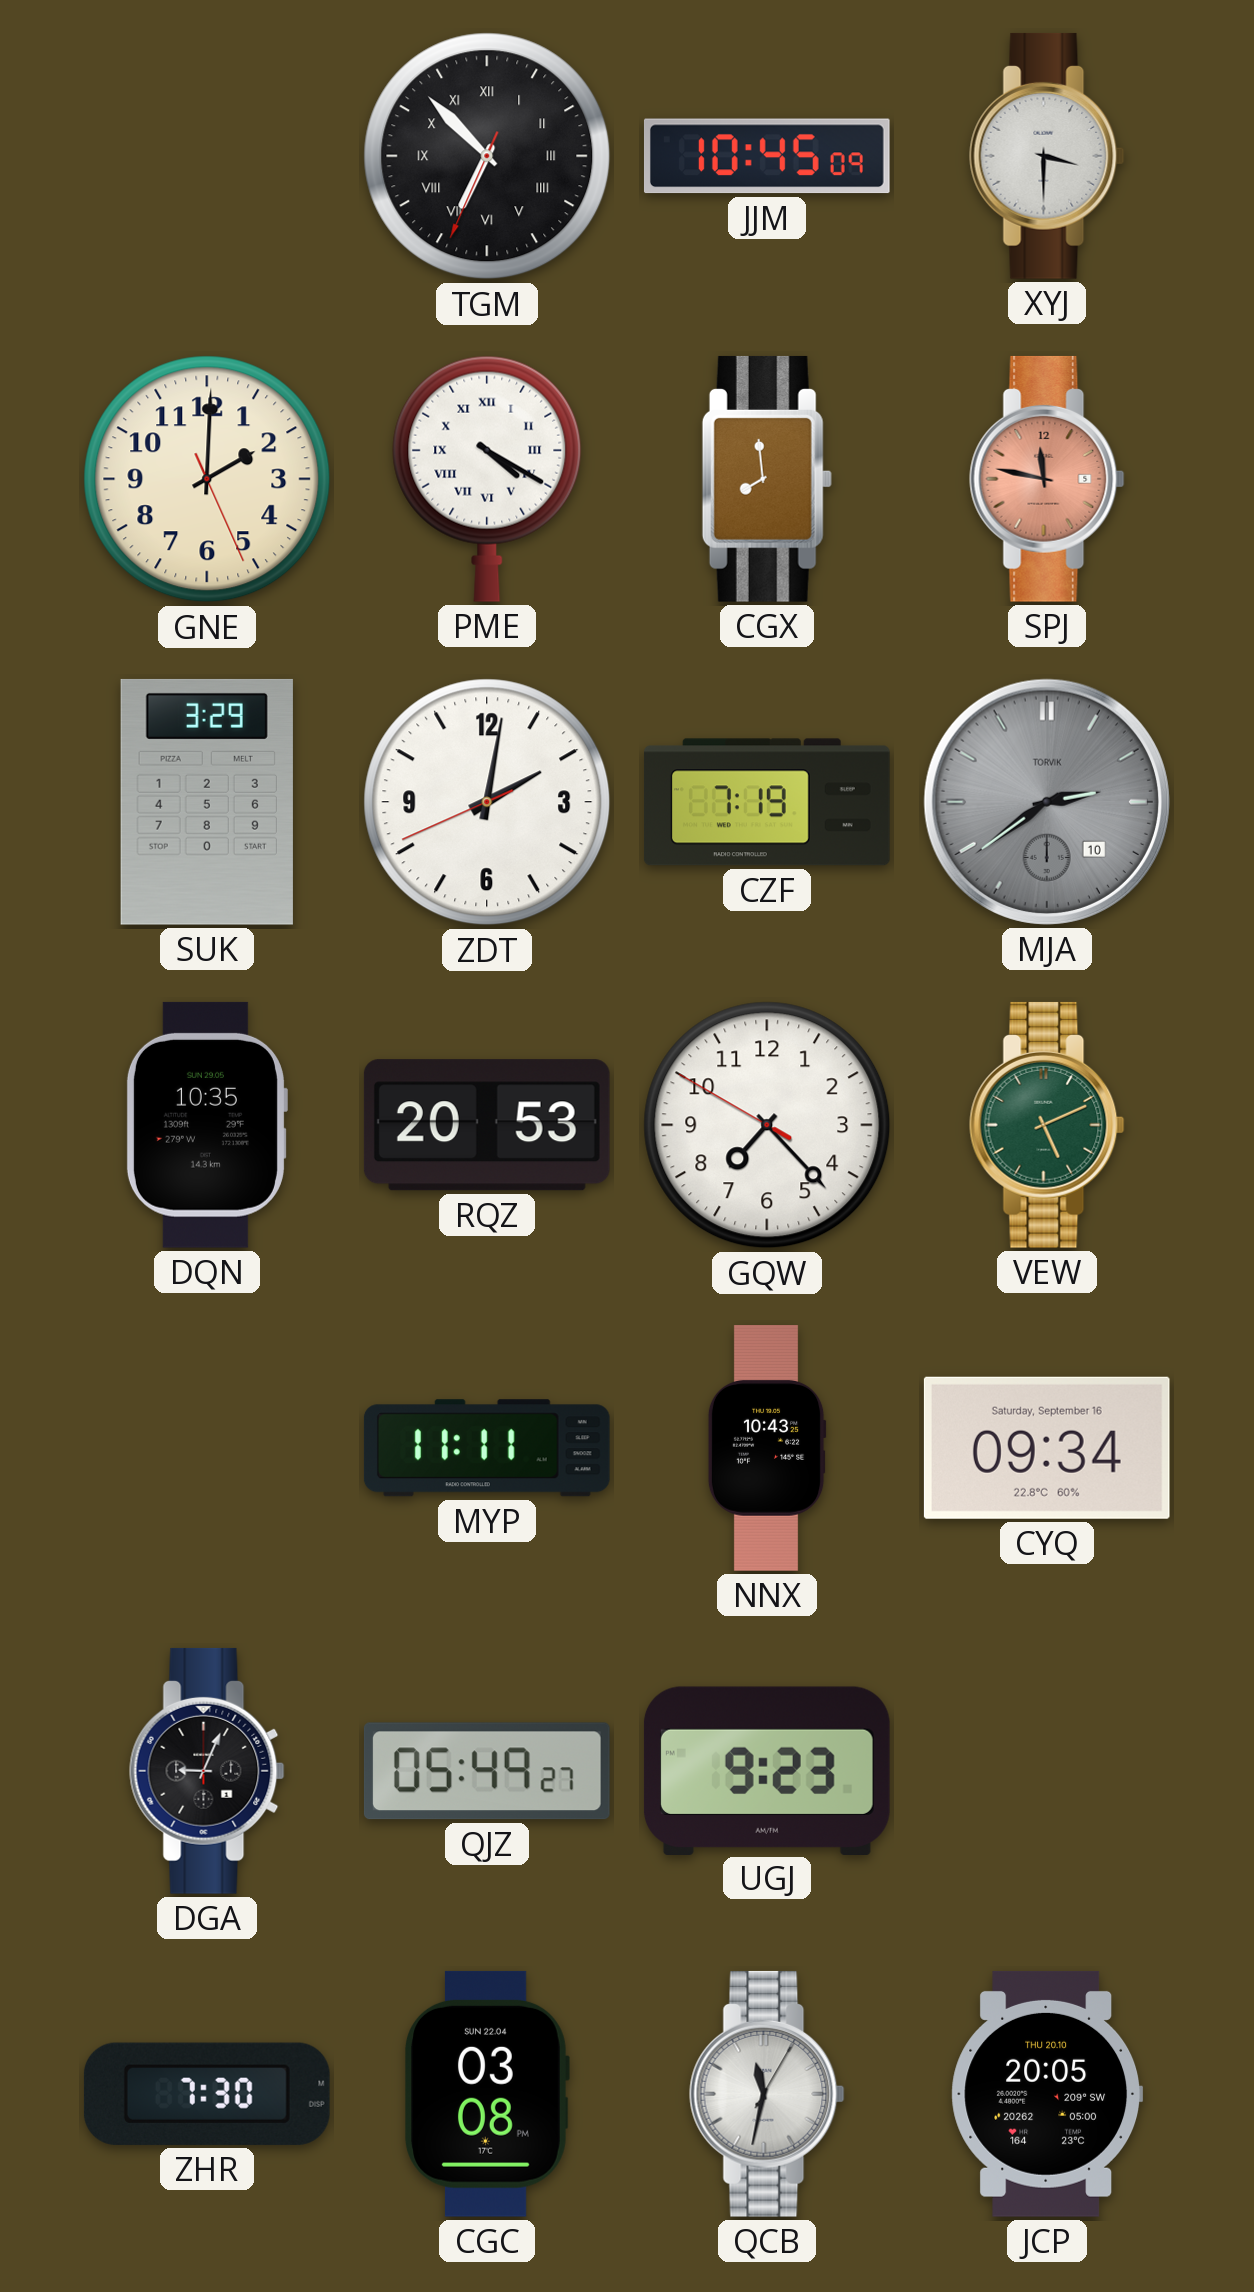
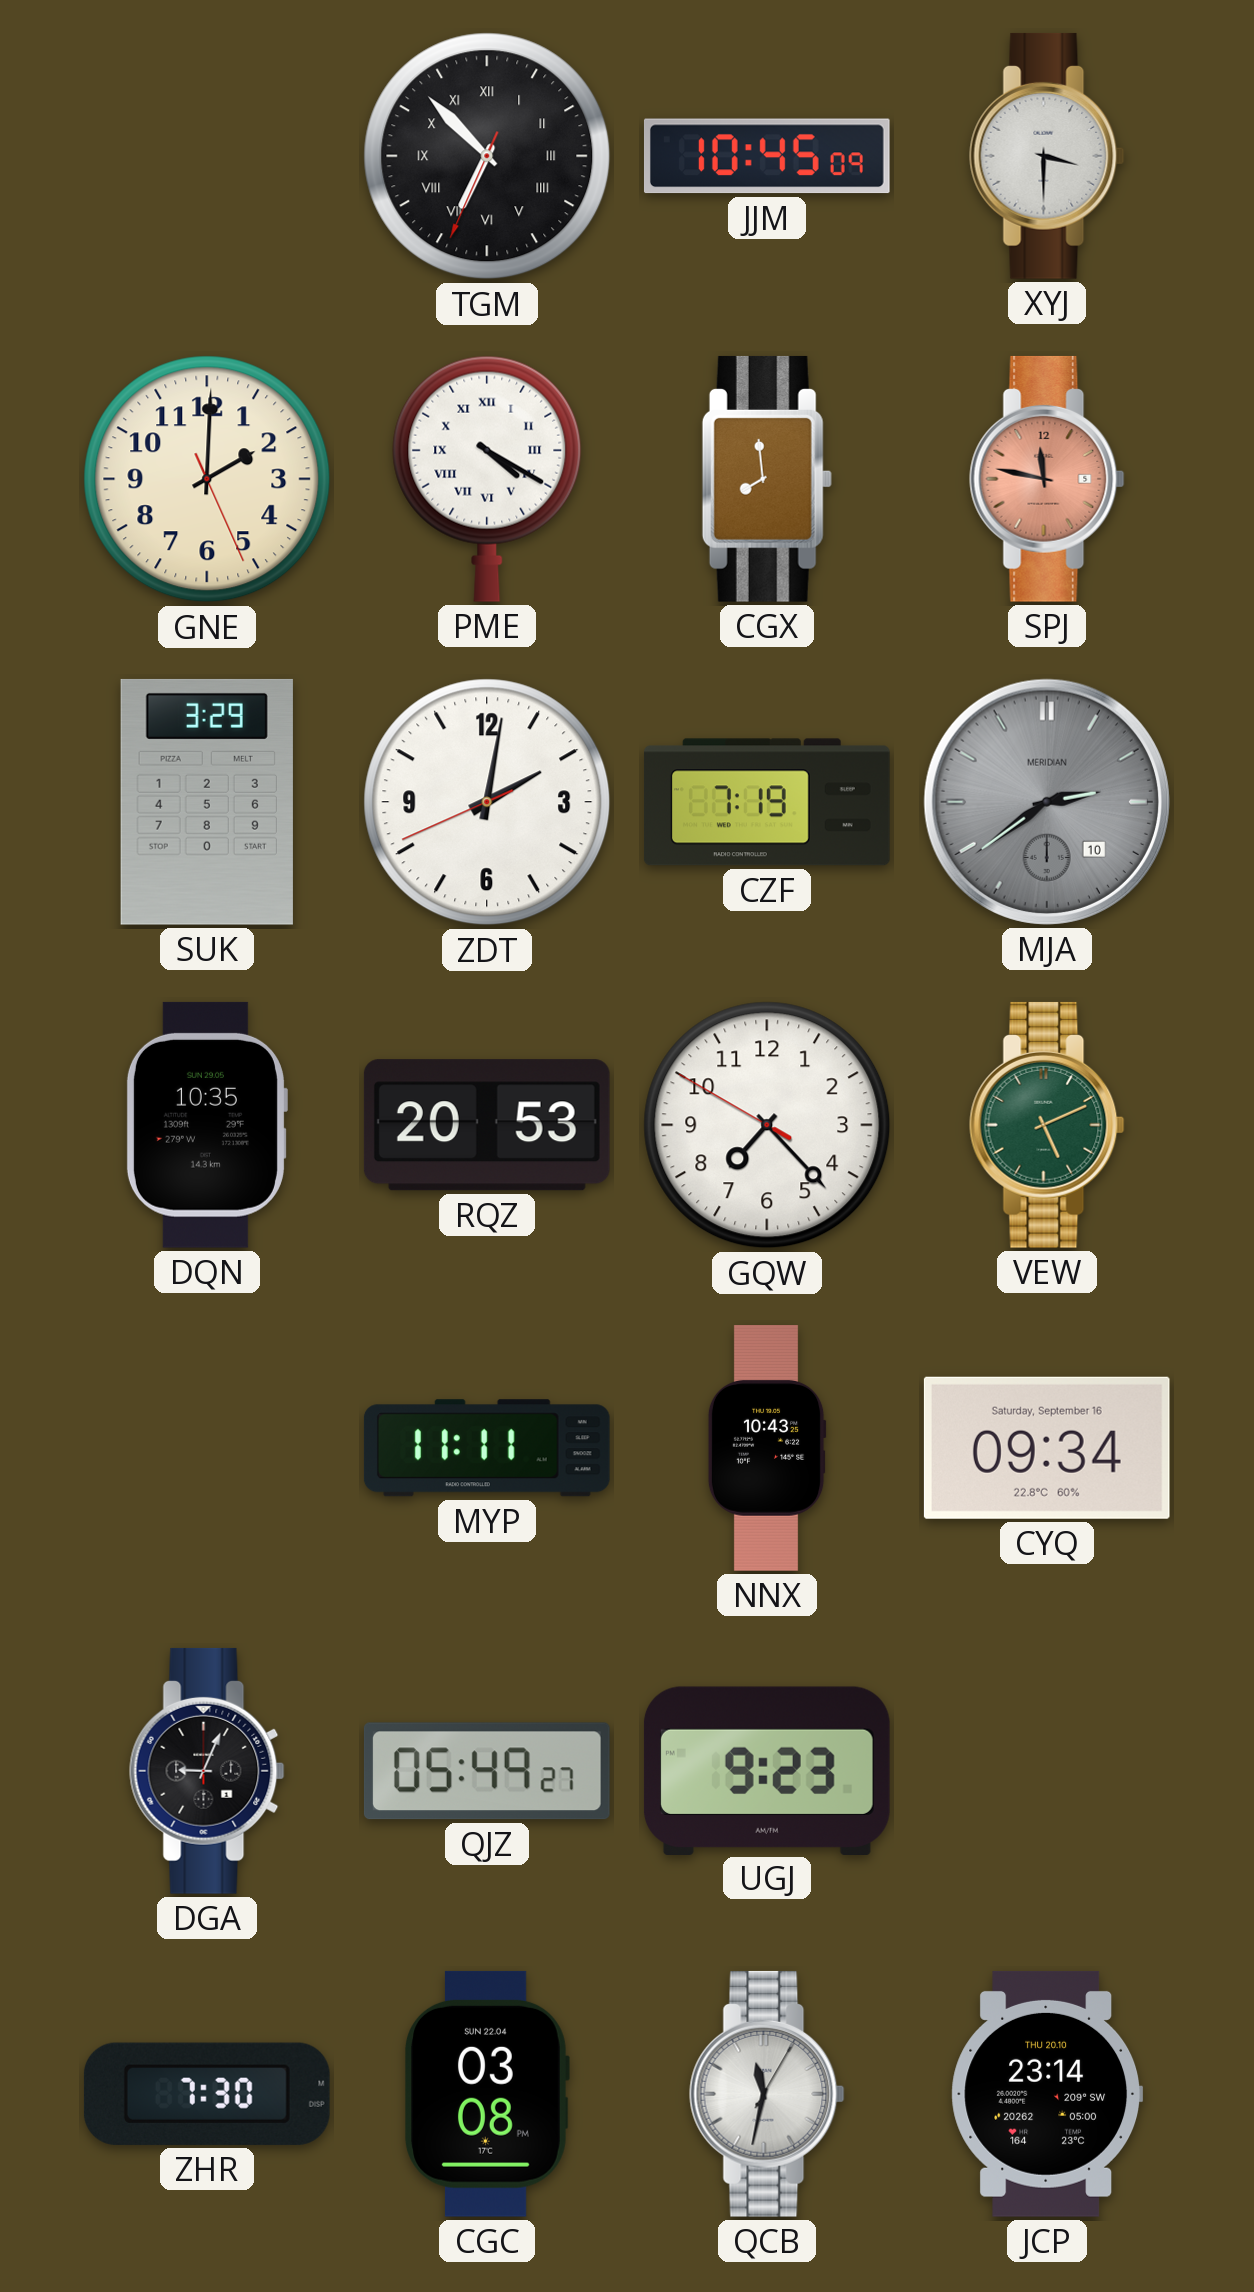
MJA brand: TORVIK -> MERIDIAN
JCP: 20:05 -> 23:14
